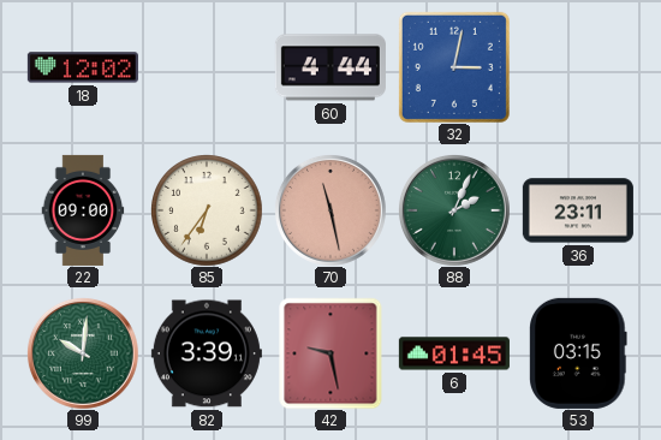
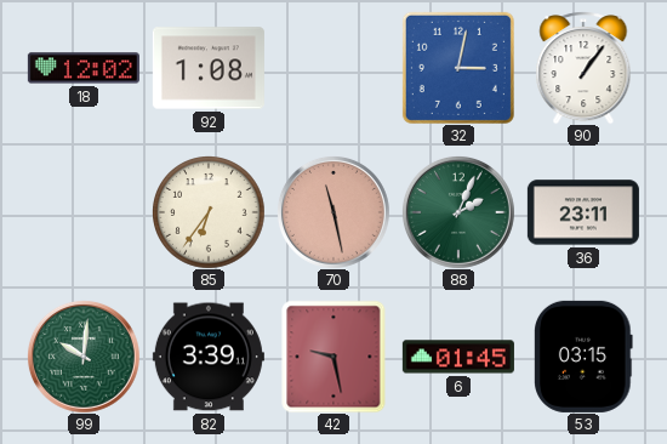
92: none -> 1:08
60: 4:44 -> none
90: none -> 1:06
22: 09:00 -> none
